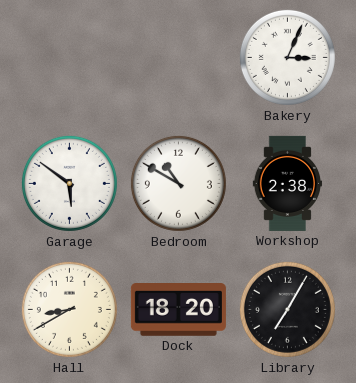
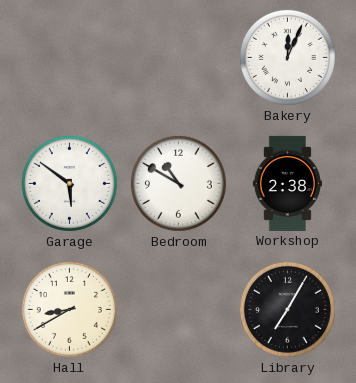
Bakery: 3:04 -> 12:04
Dock: 18:20 -> none
